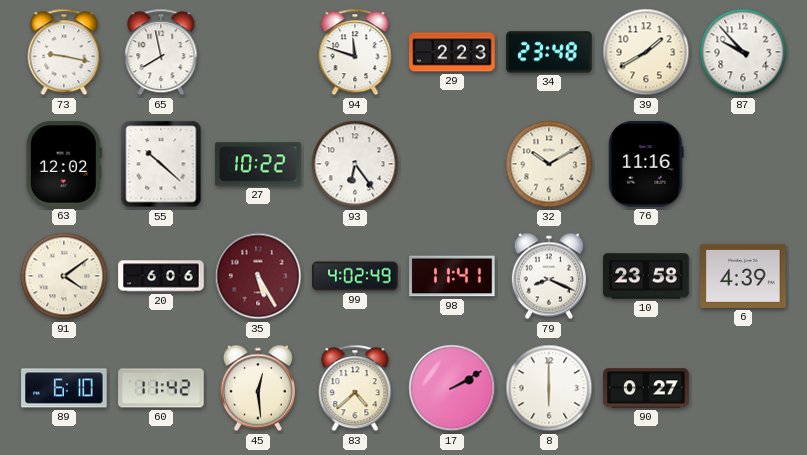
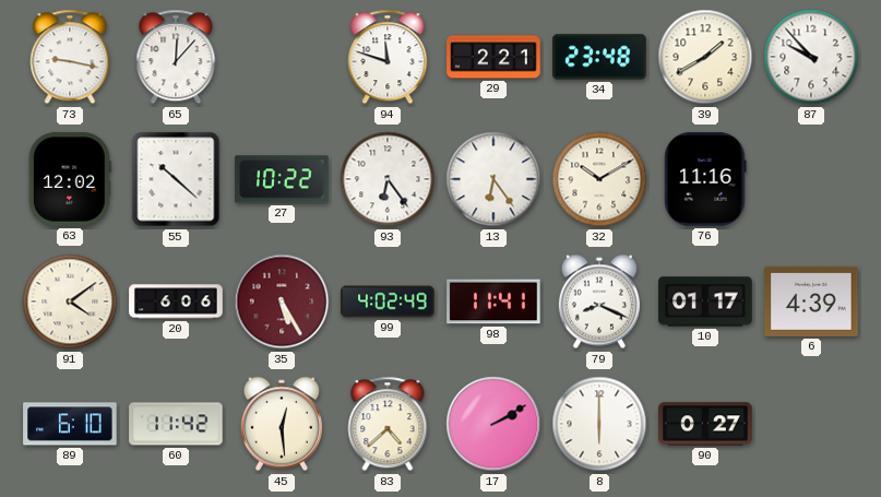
65: 7:58 -> 12:07
29: 2:23 -> 2:21
13: none -> 6:24
10: 23:58 -> 01:17
